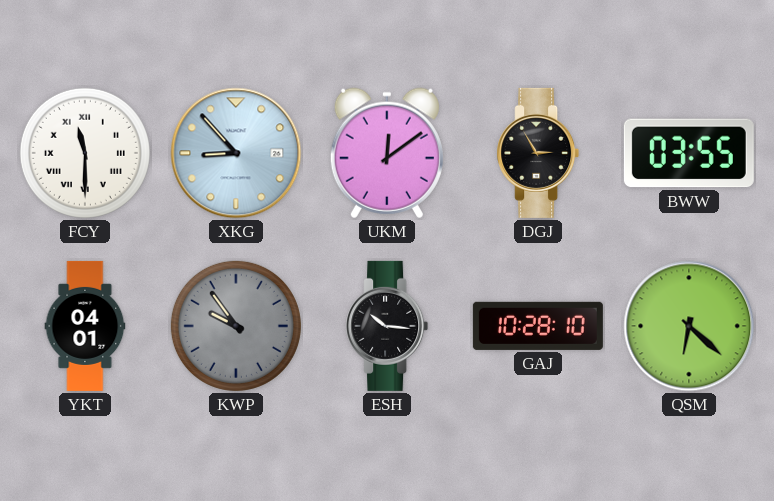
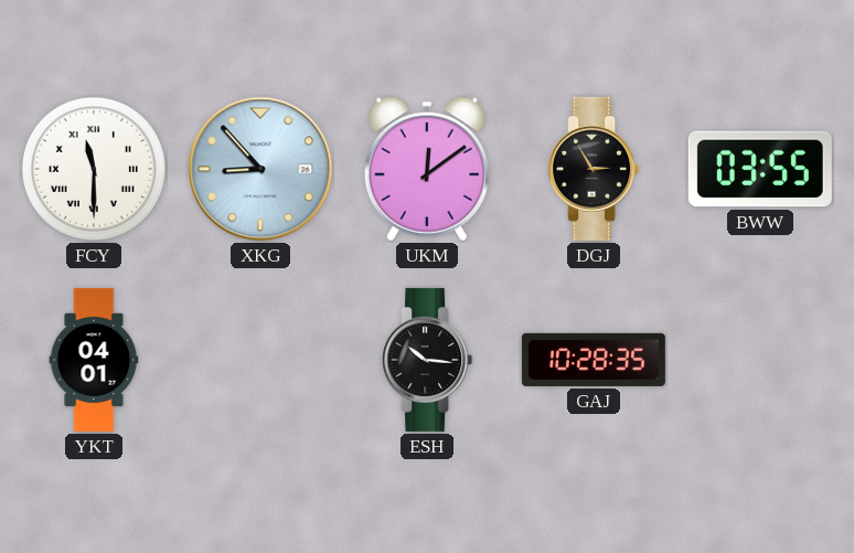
KWP: 9:54 -> none
GAJ: 10:28:10 -> 10:28:35
QSM: 6:22 -> none
